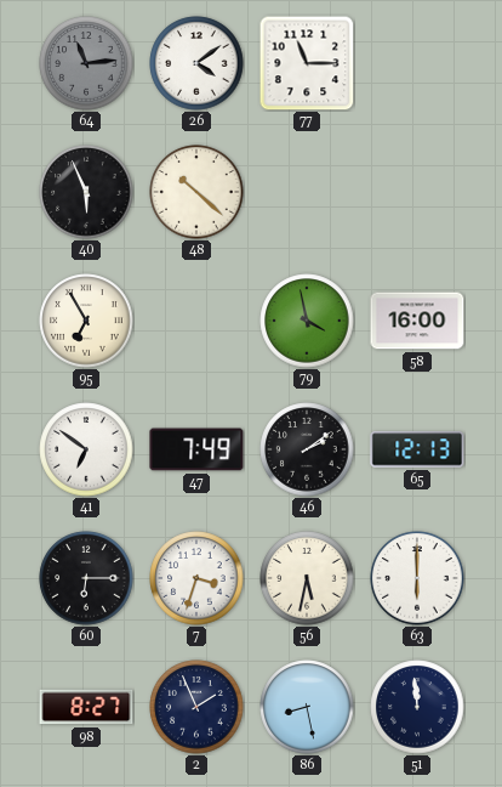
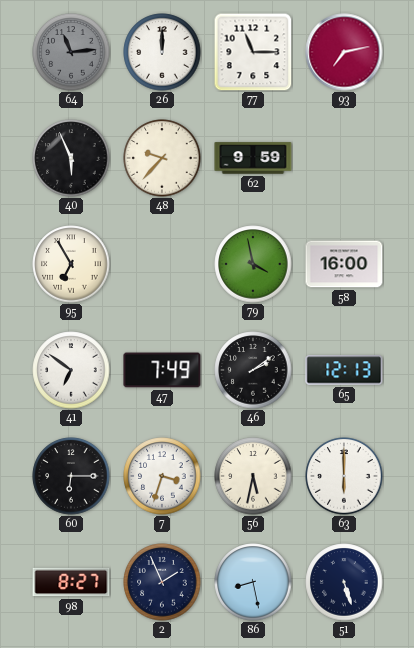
26: 4:09 -> 12:00
93: none -> 7:13
48: 10:22 -> 9:37
62: none -> 9:59
51: 11:59 -> 5:27
